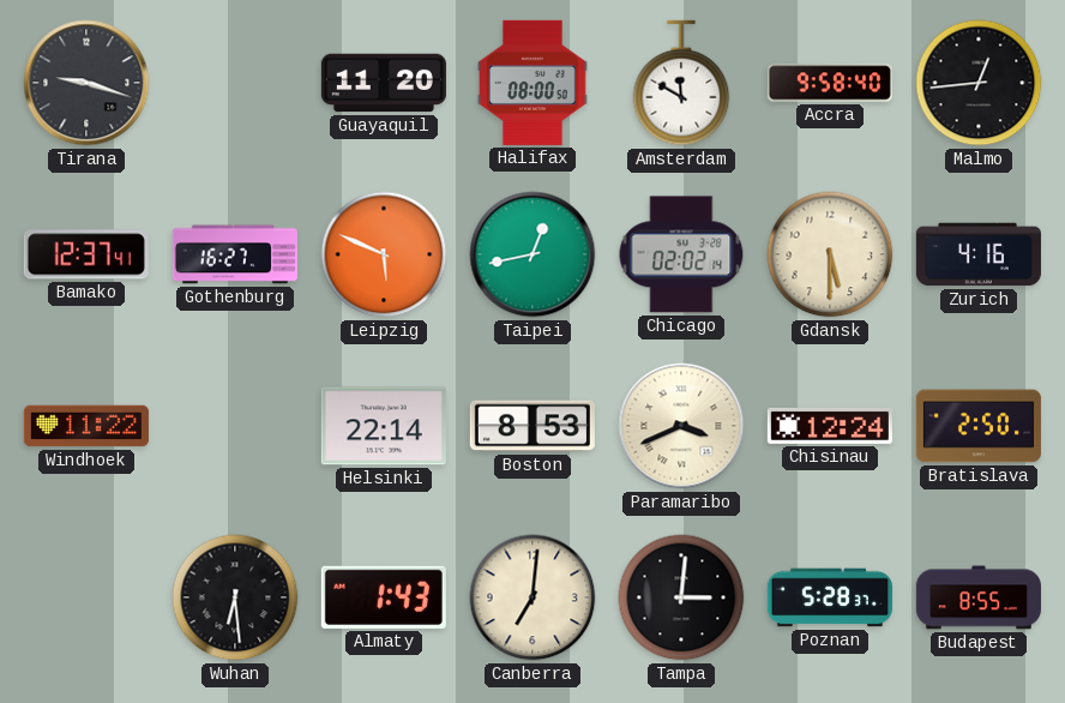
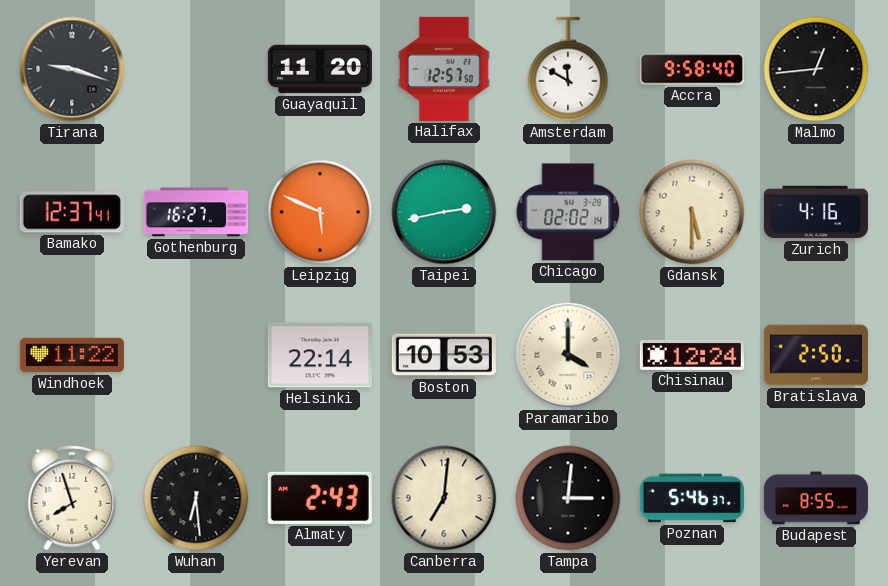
Halifax: 08:00 -> 12:57
Taipei: 12:43 -> 2:43
Boston: 8:53 -> 10:53
Paramaribo: 3:41 -> 4:00
Yerevan: none -> 7:57
Almaty: 1:43 -> 2:43
Poznan: 5:28 -> 5:46
